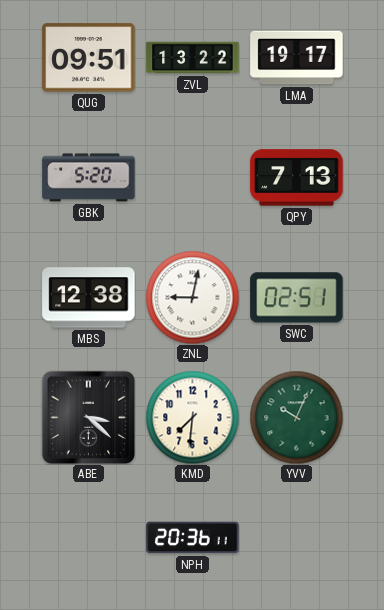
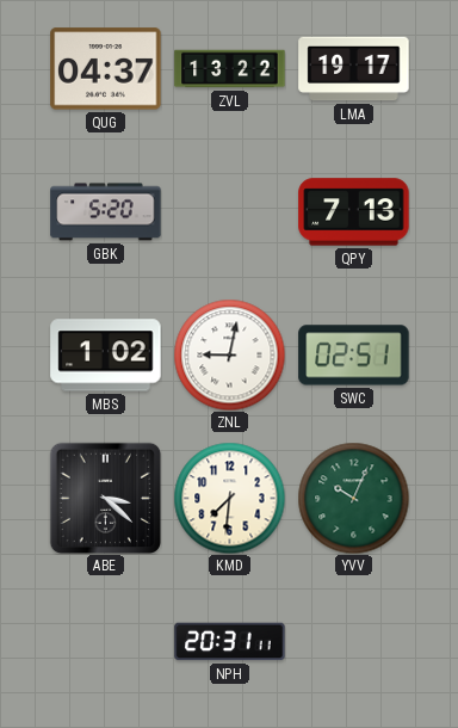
QUG: 09:51 -> 04:37
MBS: 12:38 -> 1:02
NPH: 20:36 -> 20:31
